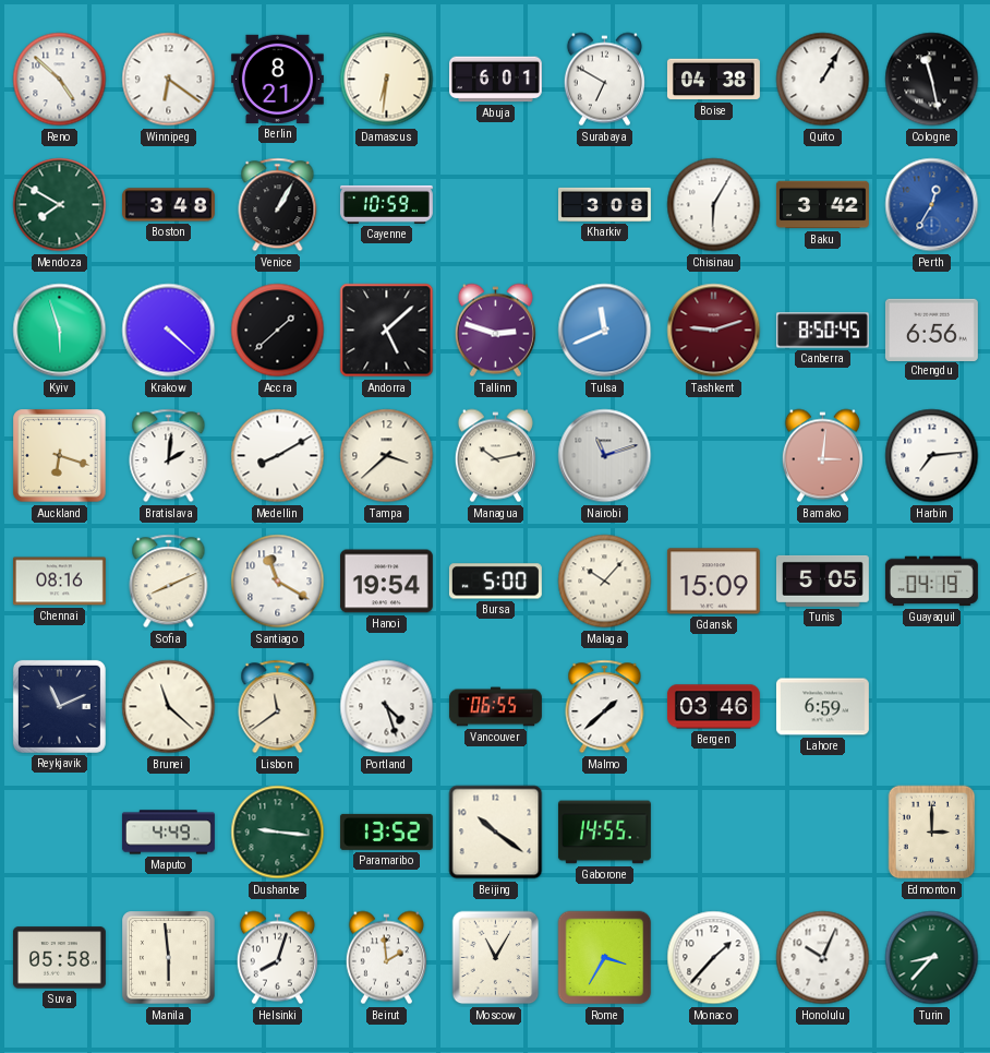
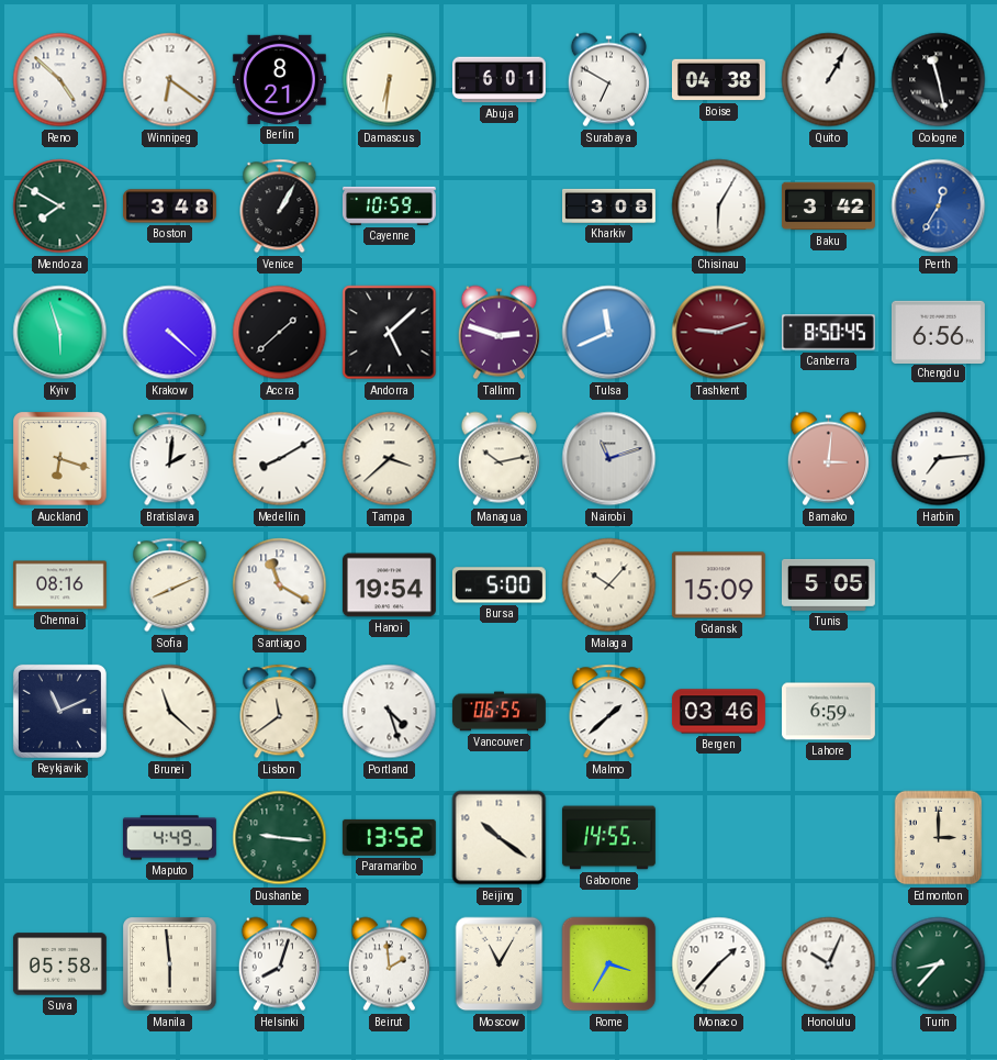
Guayaquil: 04:19 -> none
